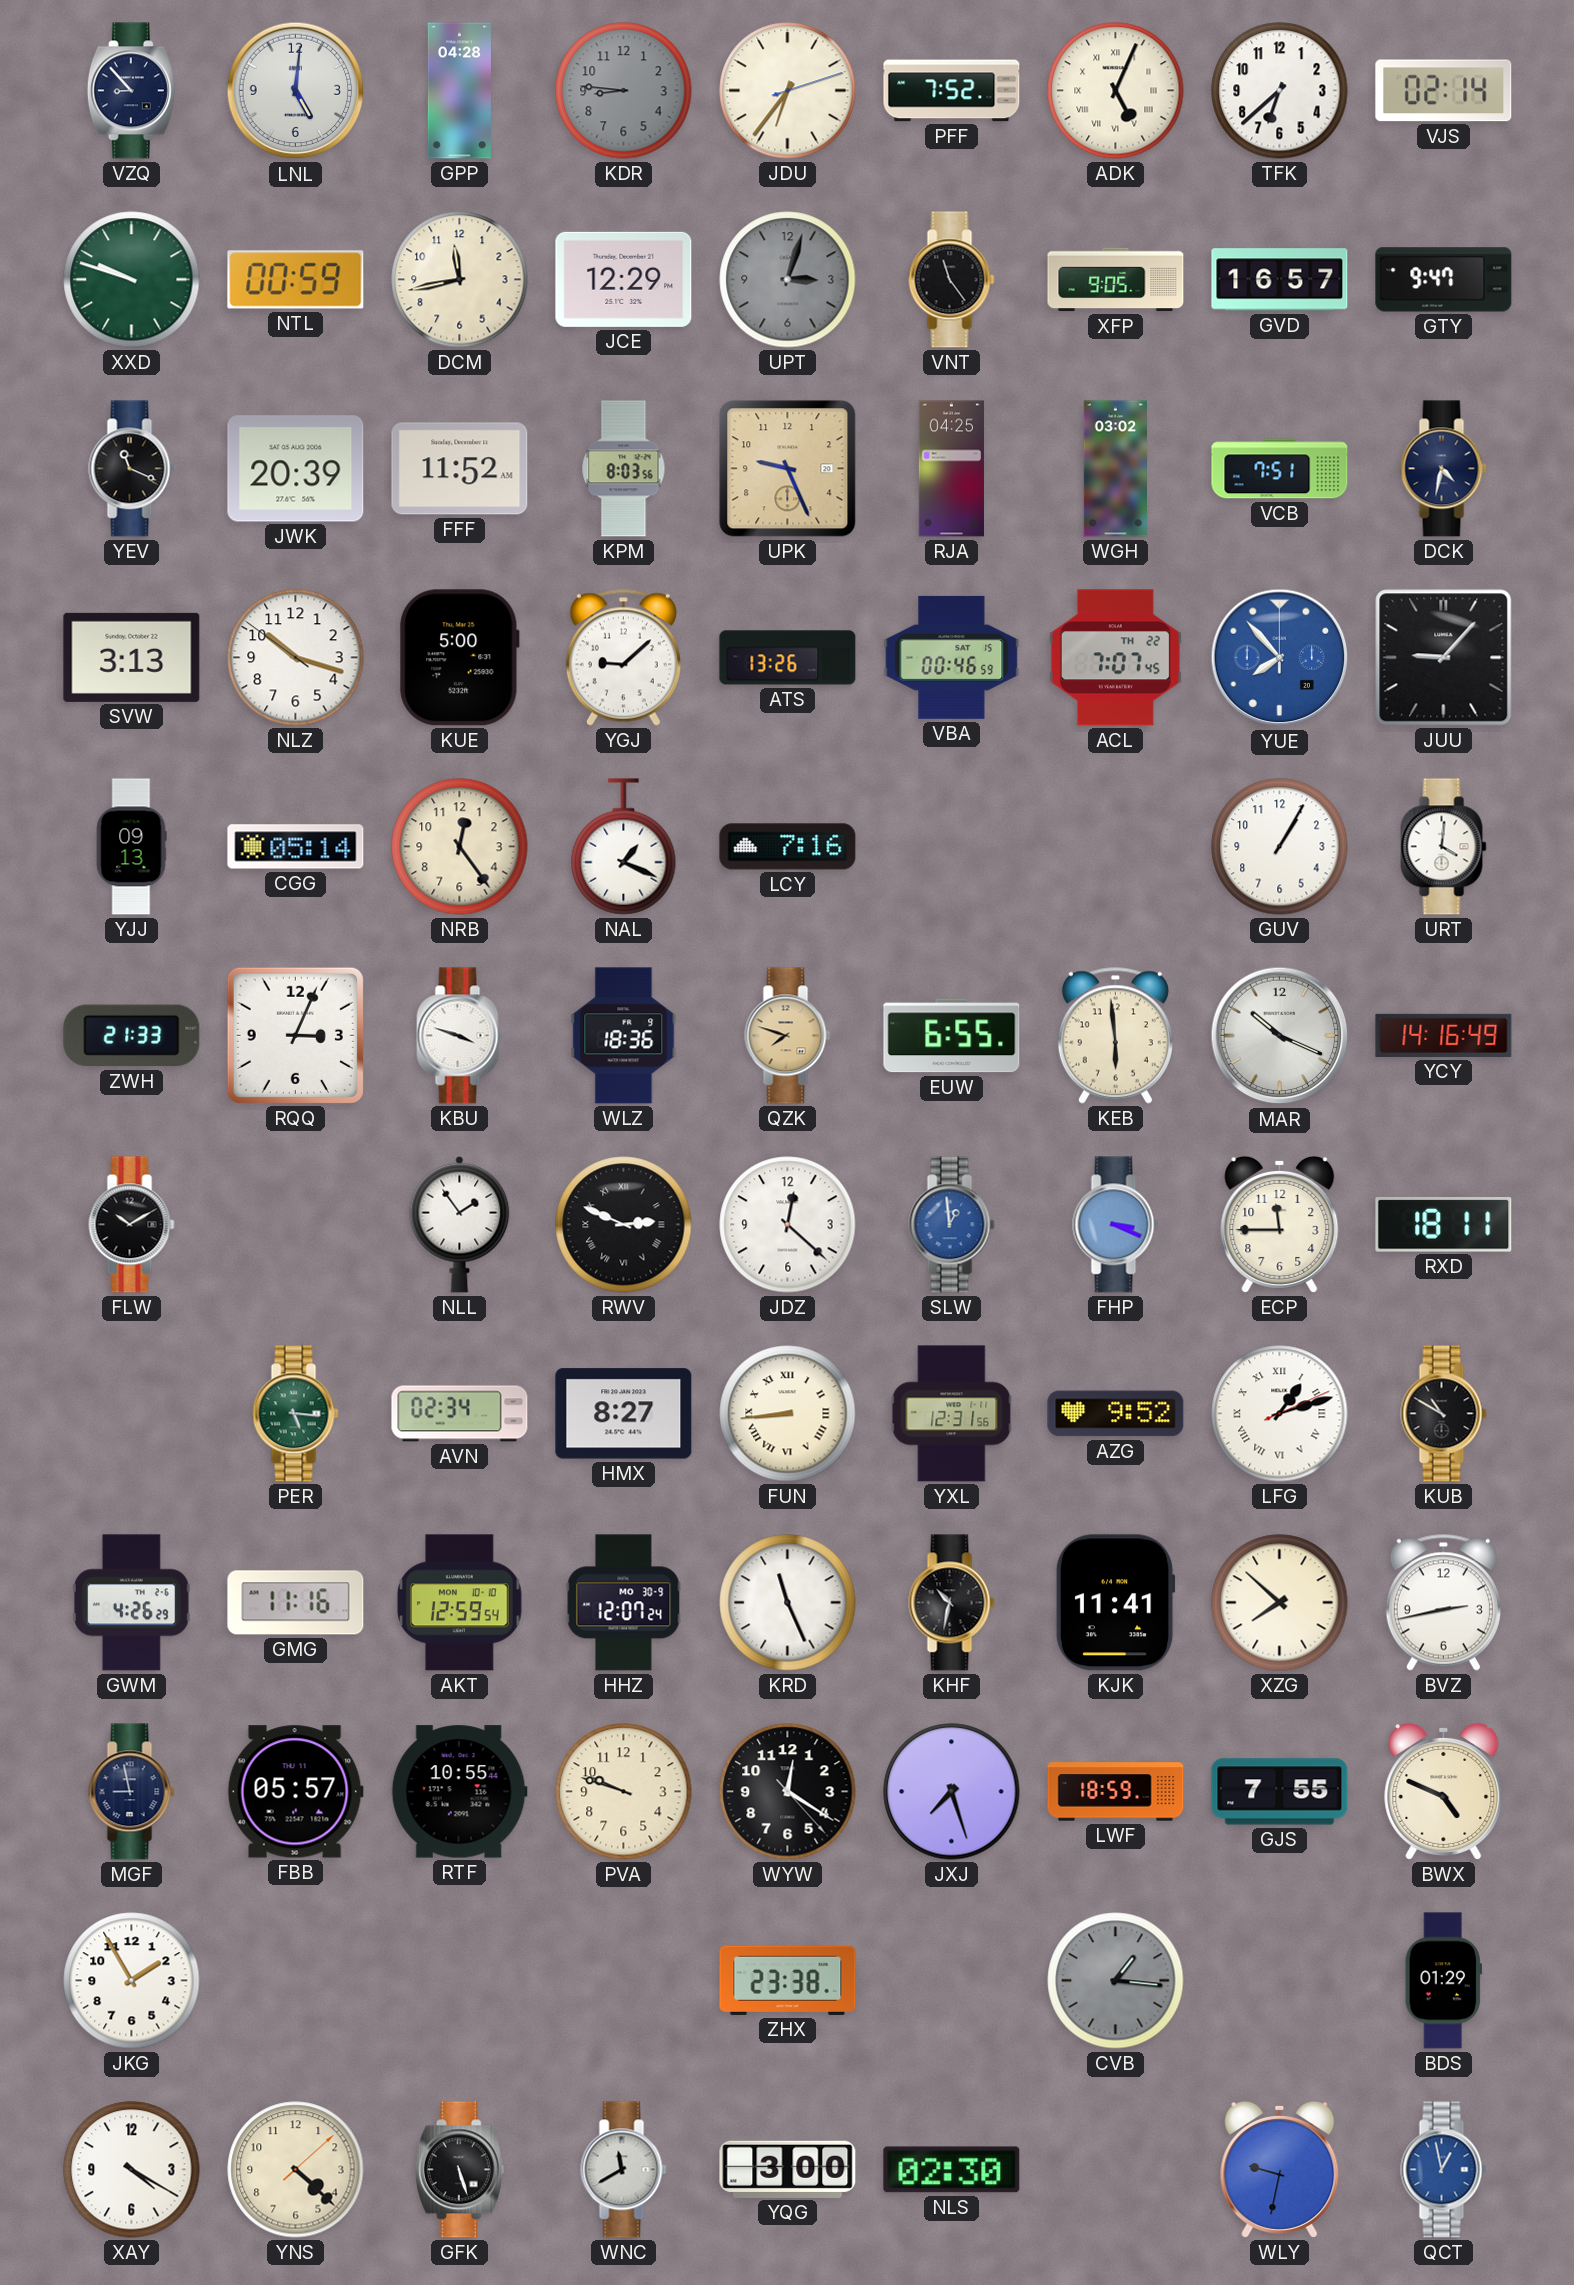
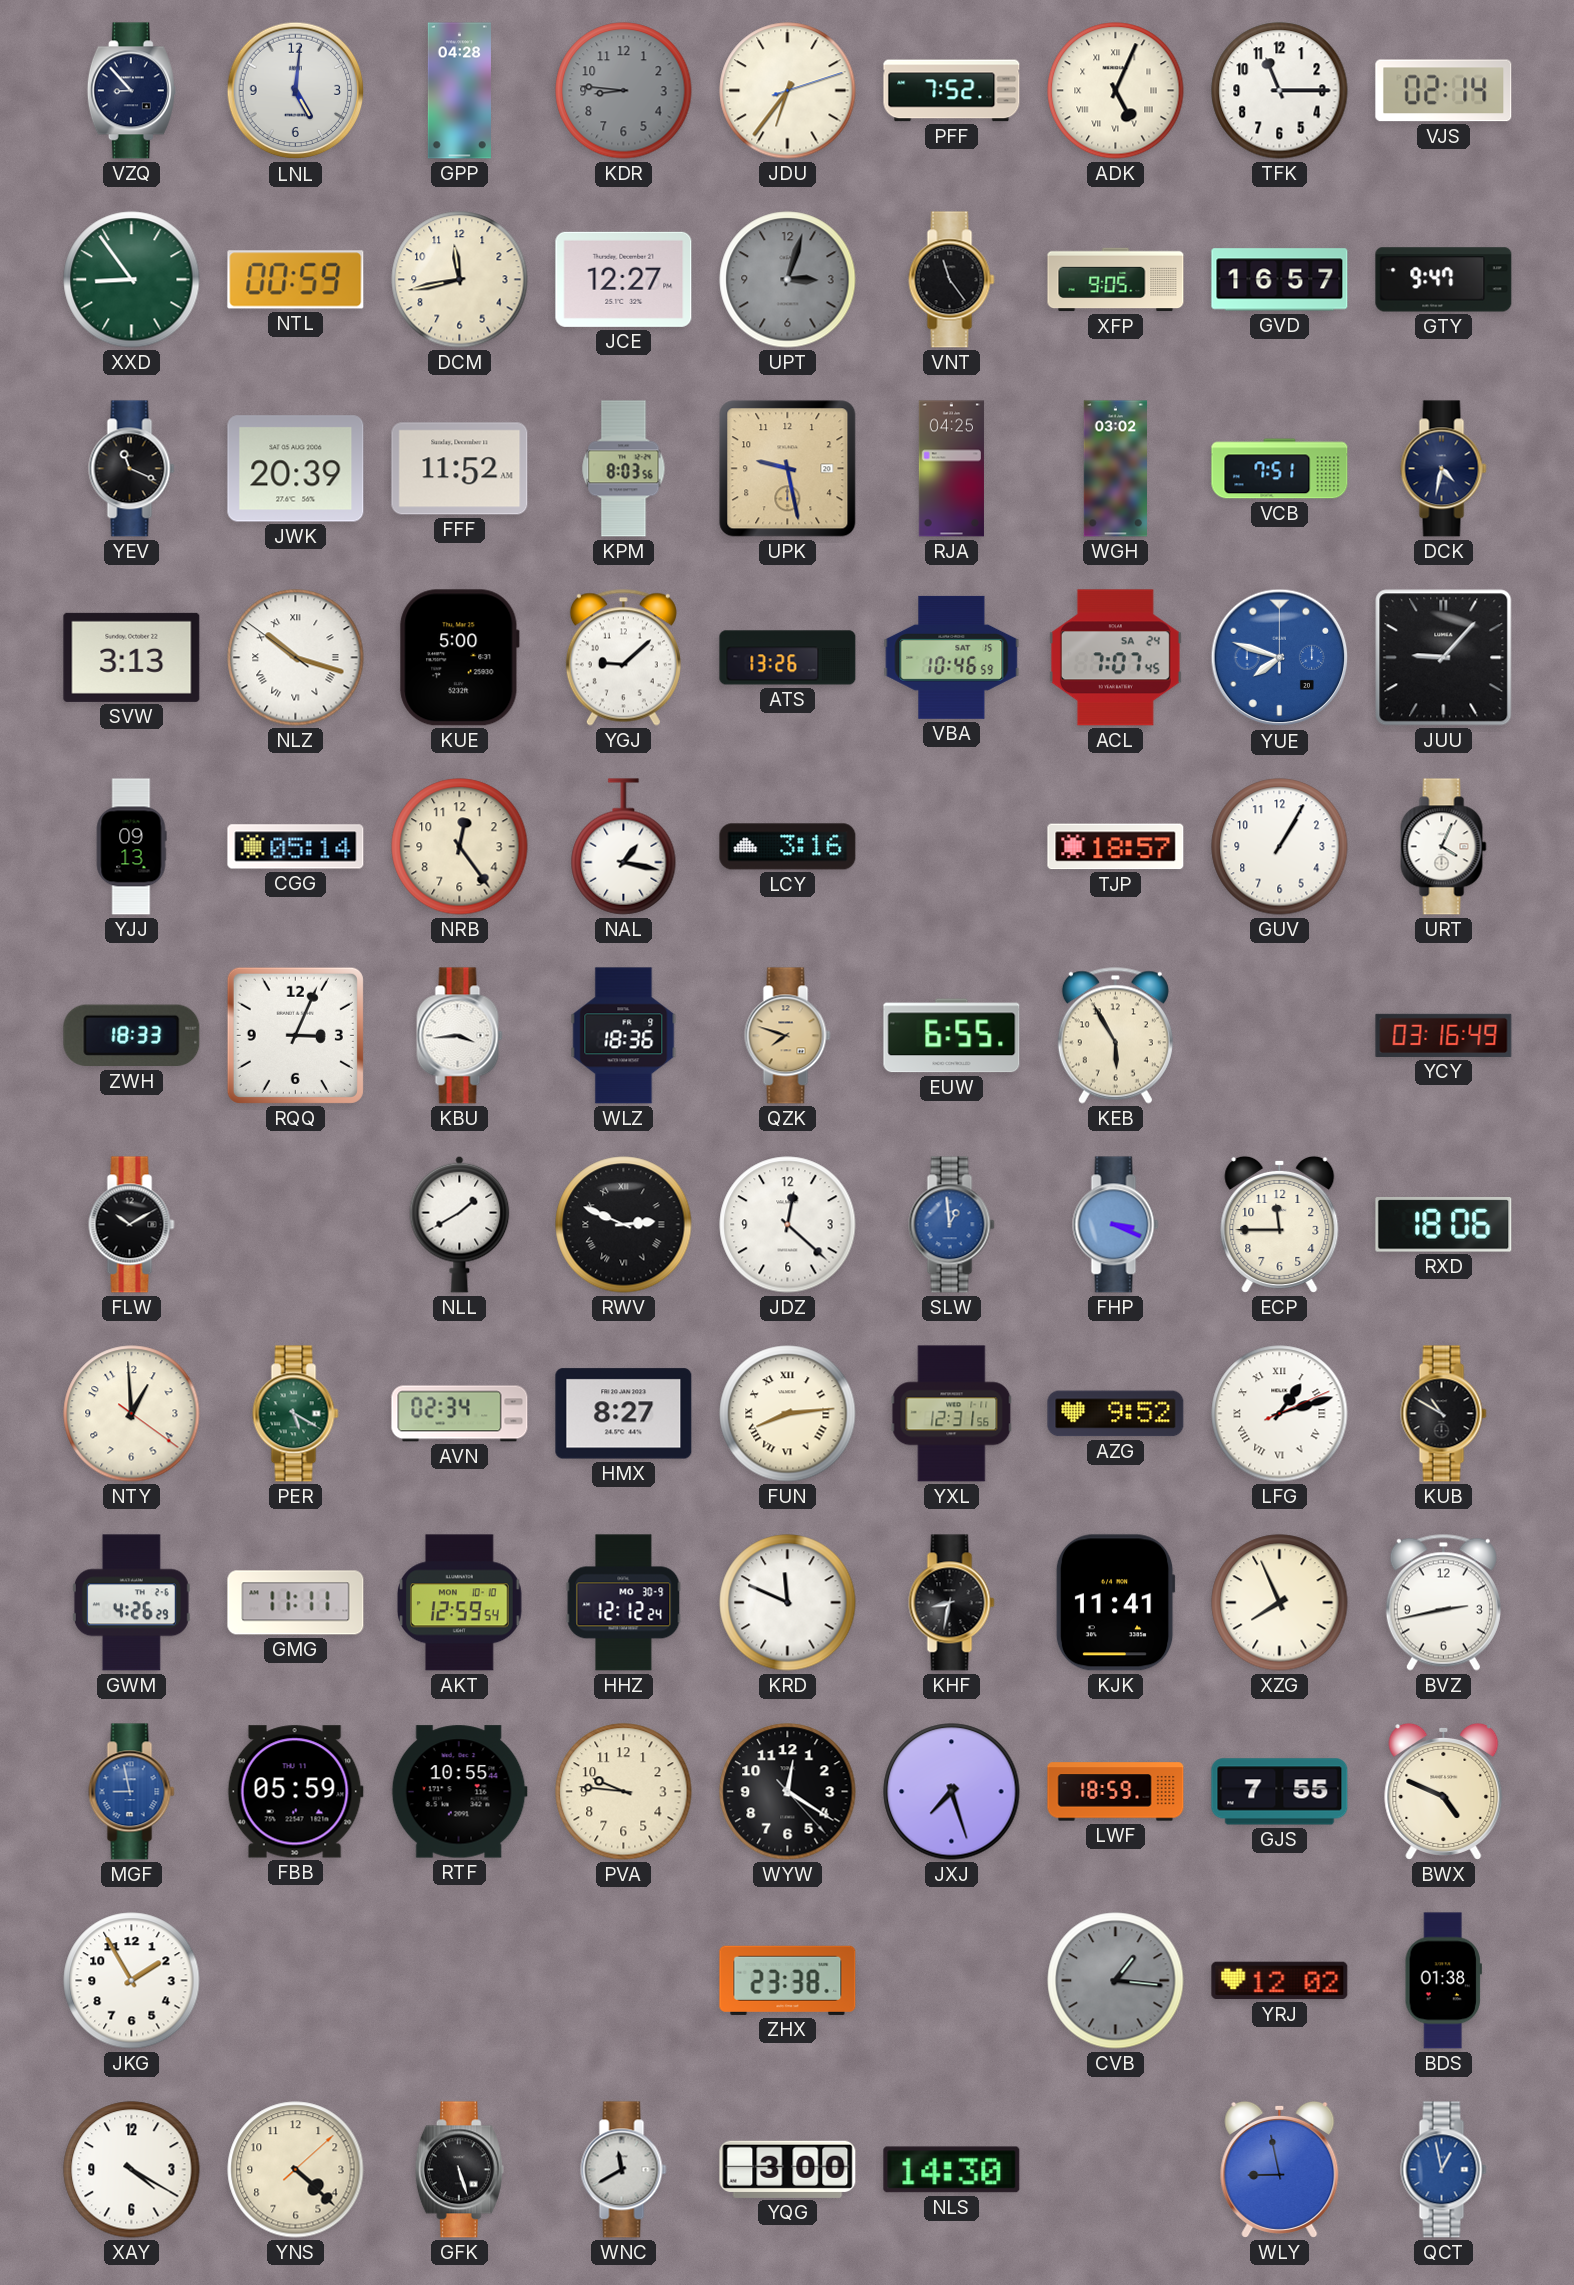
TFK: 6:38 -> 11:15
XXD: 9:48 -> 8:54
JCE: 12:29 -> 12:27
UPK: 9:26 -> 9:28
NLZ numerals: Arabic -> Roman
VBA: 00:46 -> 10:46
ACL date: TH 22 -> SA 24
YUE: 7:53 -> 7:48
NAL: 1:19 -> 1:17
LCY: 7:16 -> 3:16
TJP: none -> 18:57
URT: 4:01 -> 4:04
ZWH: 21:33 -> 18:33
KBU: 3:48 -> 3:44
KEB: 5:59 -> 5:55
MAR: 10:19 -> none
YCY: 14:16 -> 03:16
NLL: 1:54 -> 1:40
RXD: 18:11 -> 18:06
NTY: none -> 12:59
PER: 5:16 -> 5:20
FUN: 8:44 -> 8:14
GMG: 11:16 -> 11:11
HHZ: 12:07 -> 12:12
KRD: 11:26 -> 11:49
KHF: 10:32 -> 8:32
XZG: 7:52 -> 7:56
MGF dial: navy -> blue
FBB: 05:57 -> 05:59
PVA: 9:48 -> 9:46
YRJ: none -> 12:02
BDS: 01:29 -> 01:38
NLS: 02:30 -> 14:30
WLY: 9:32 -> 8:58
